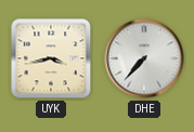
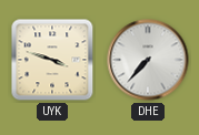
UYK: 3:43 -> 3:48
